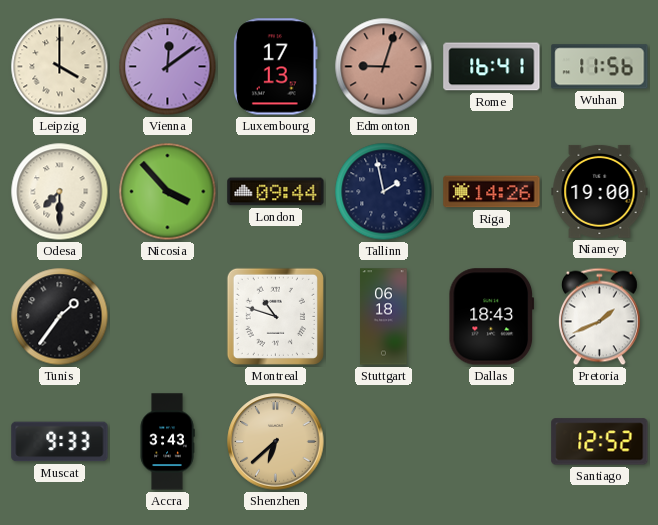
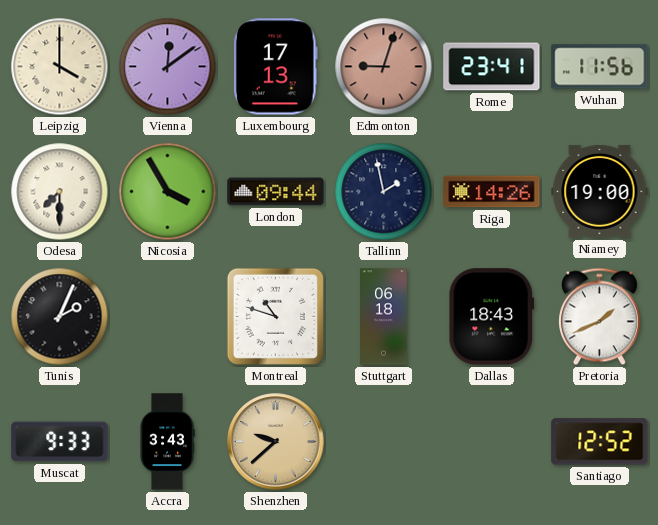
Rome: 16:41 -> 23:41
Nicosia: 3:53 -> 3:55
Tunis: 1:36 -> 2:04
Shenzhen: 6:38 -> 9:38
